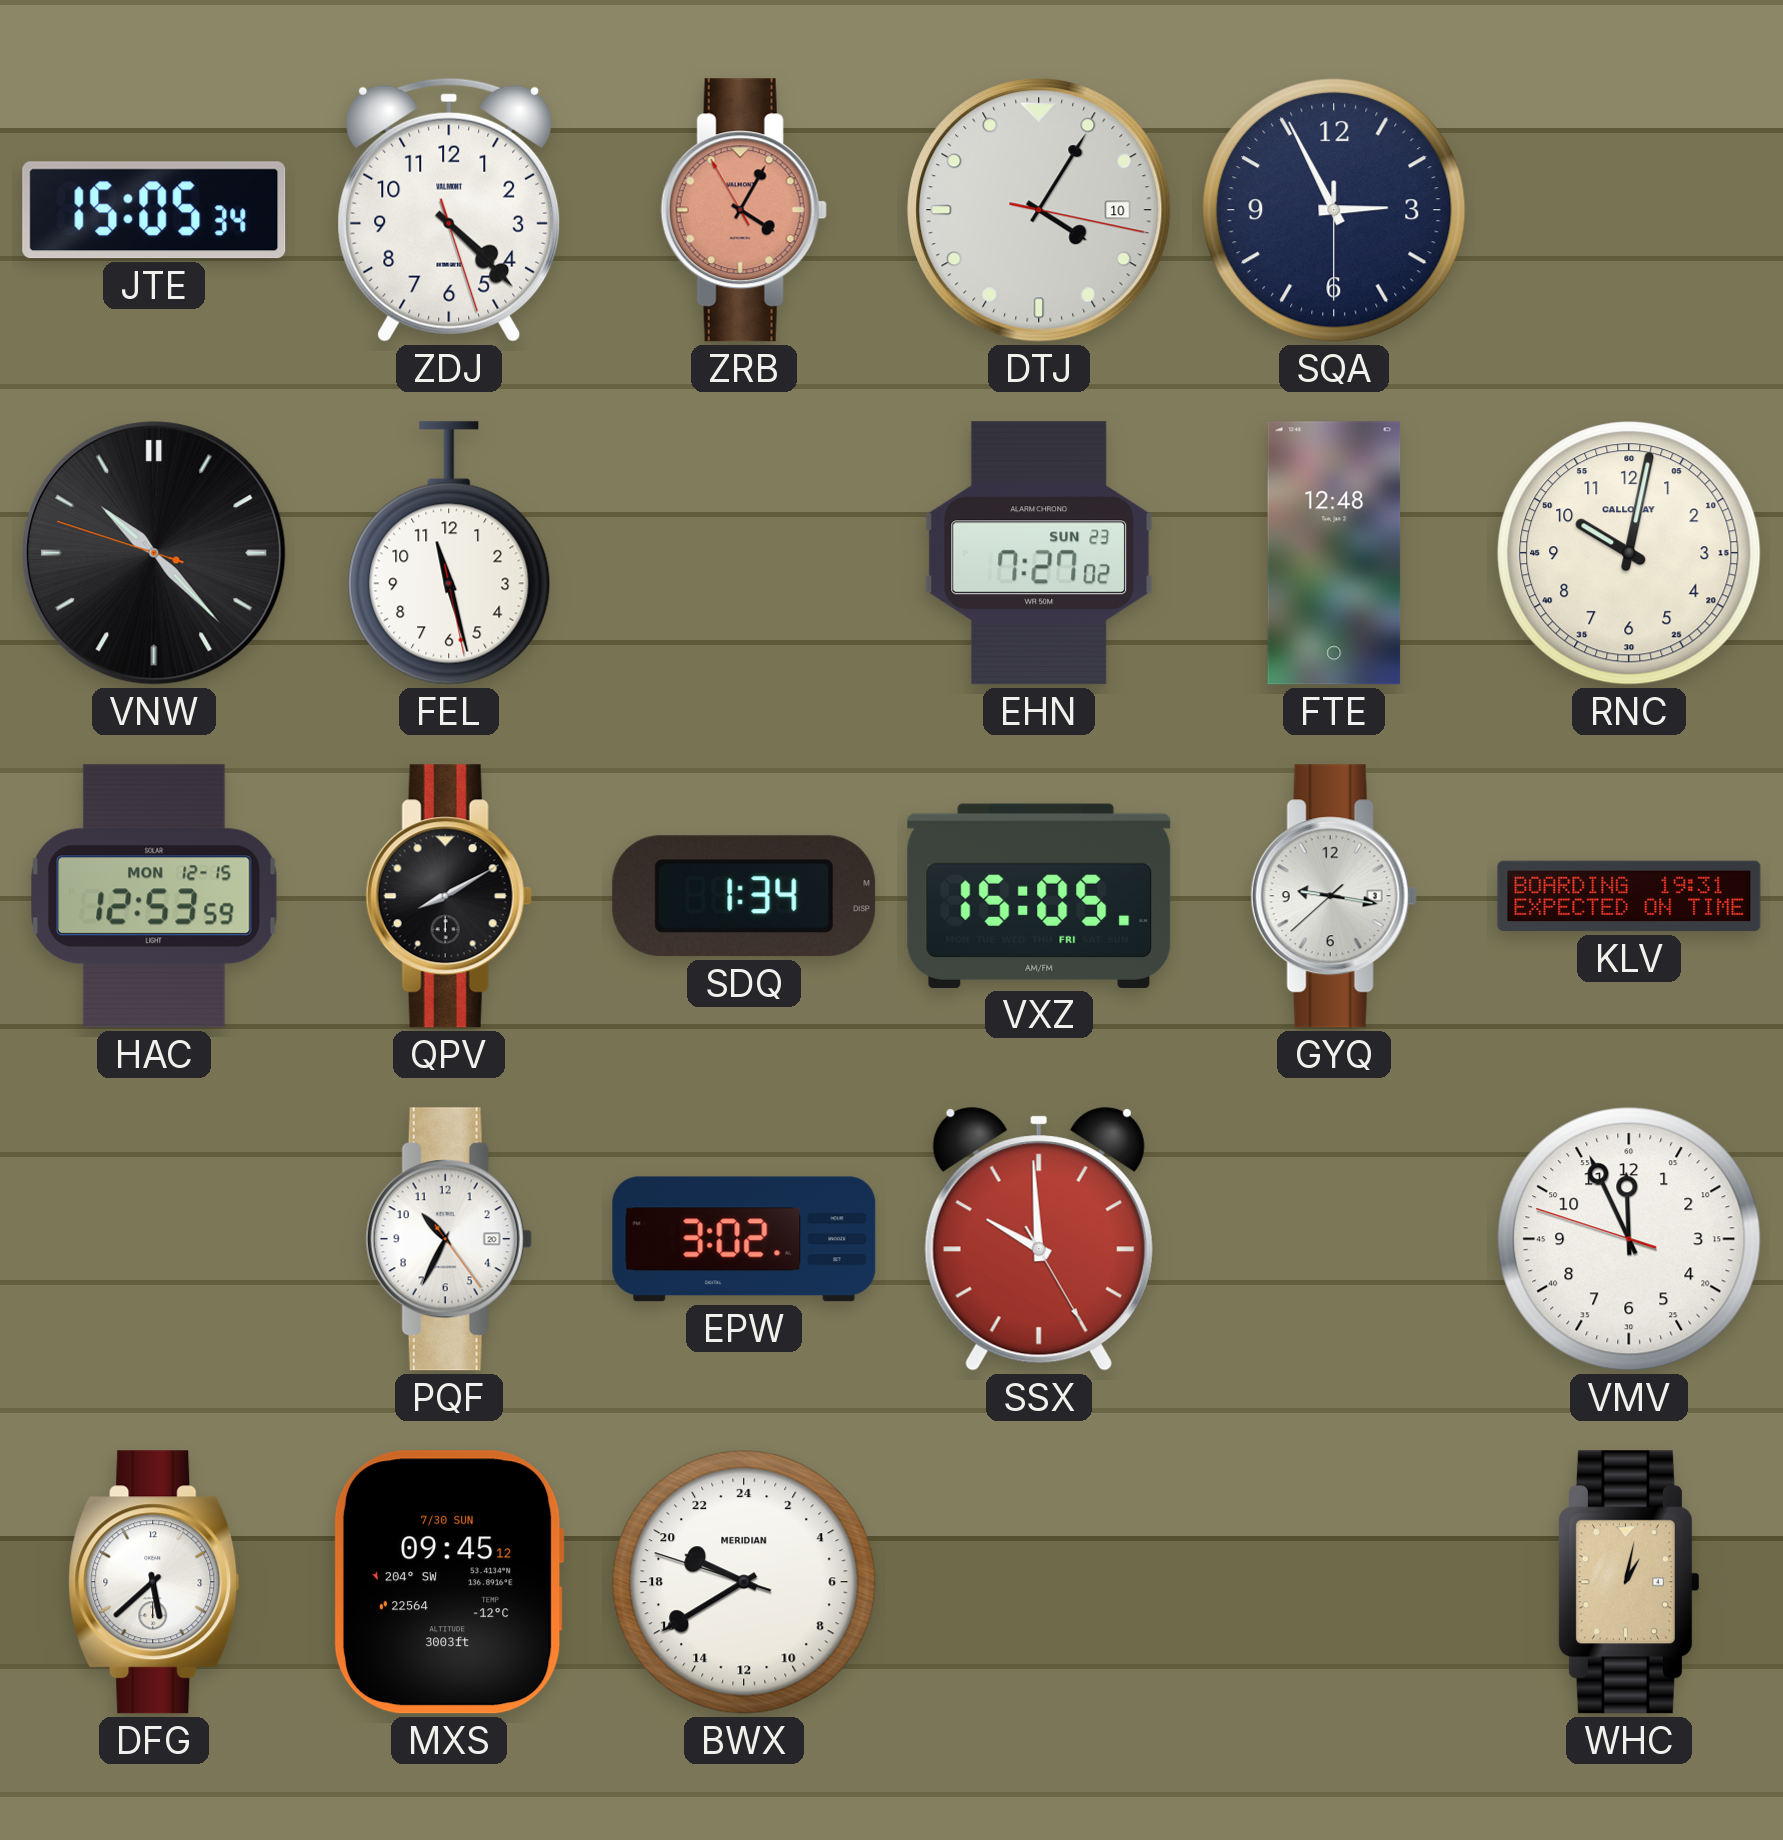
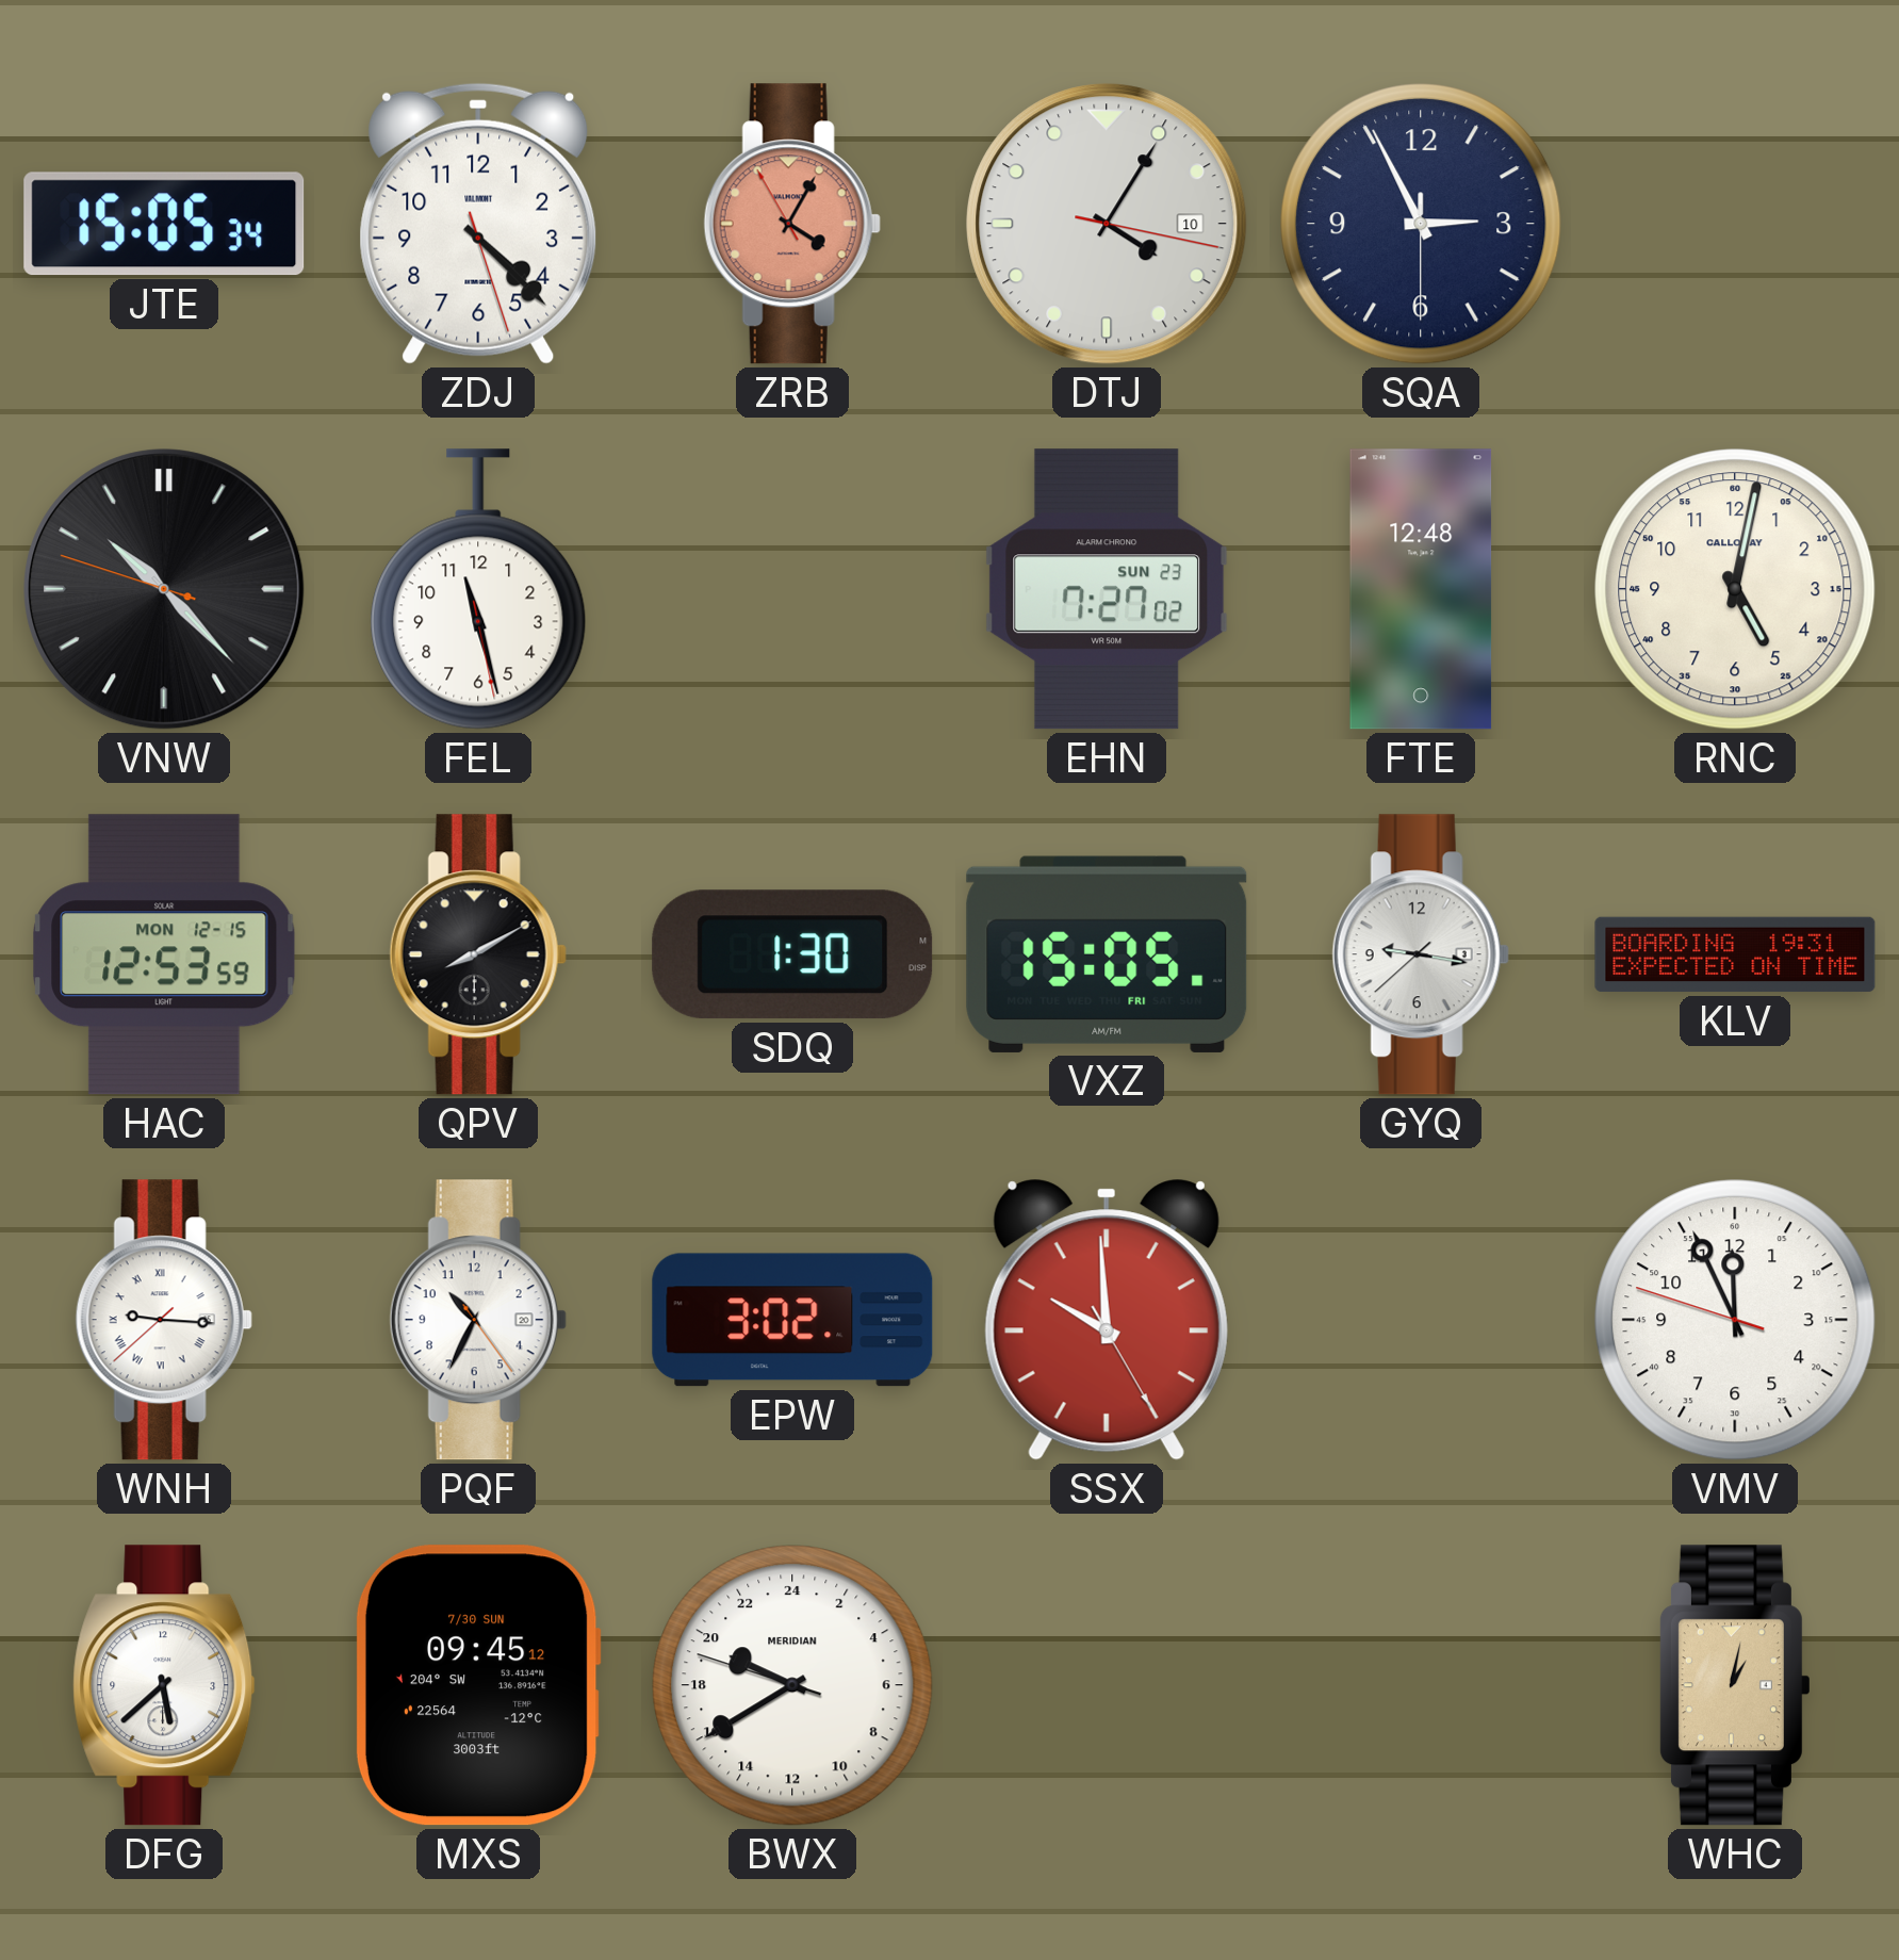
RNC: 10:02 -> 5:02
SDQ: 1:34 -> 1:30
WNH: none -> 9:15
